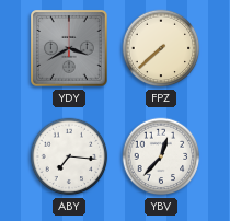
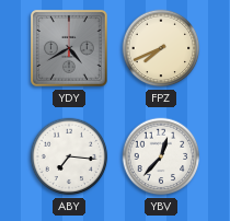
YDY: 3:40 -> 4:40
FPZ: 7:38 -> 7:41
